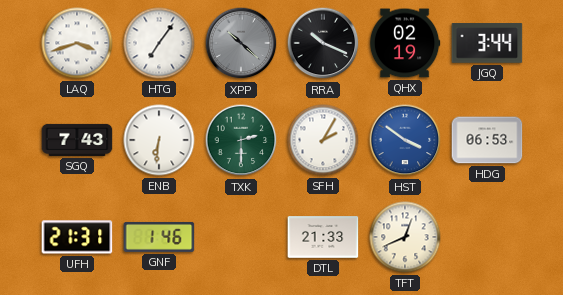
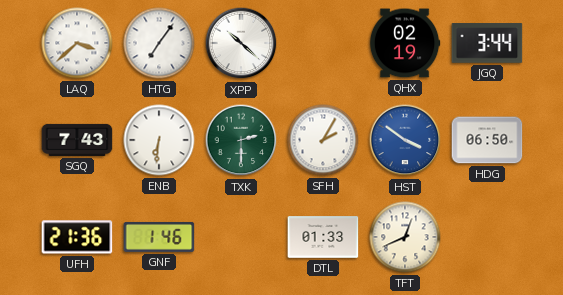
LAQ: 3:42 -> 3:38
XPP dial: grey -> white
RRA: 10:19 -> none
HDG: 06:53 -> 06:50
UFH: 21:31 -> 21:36
DTL: 21:33 -> 01:33
